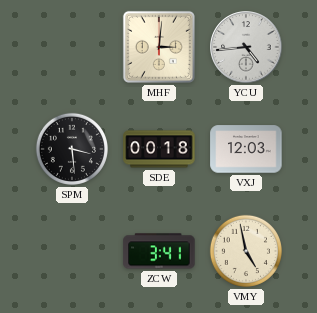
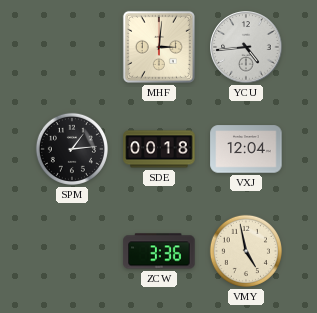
SPM: 3:29 -> 1:14
VXJ: 12:03 -> 12:04
ZCW: 3:41 -> 3:36
